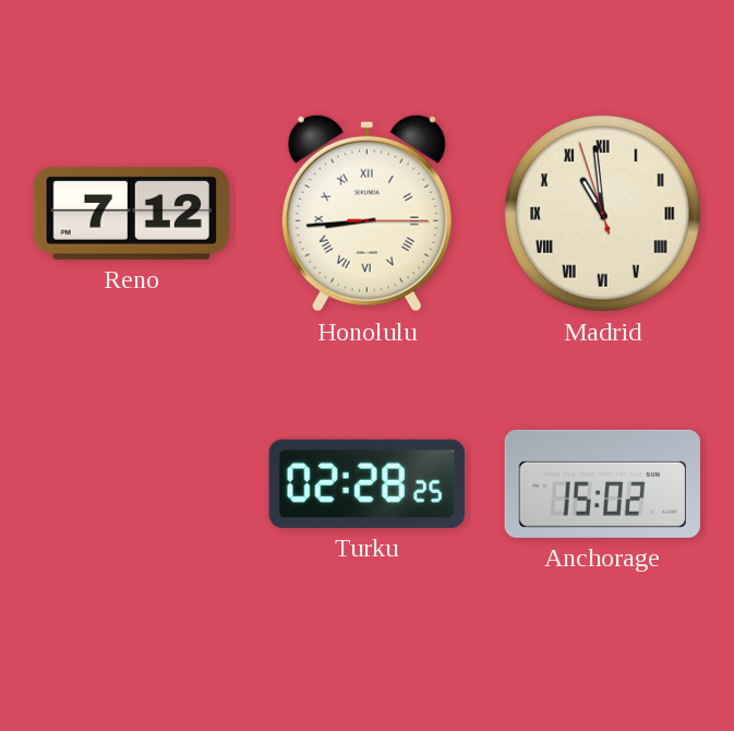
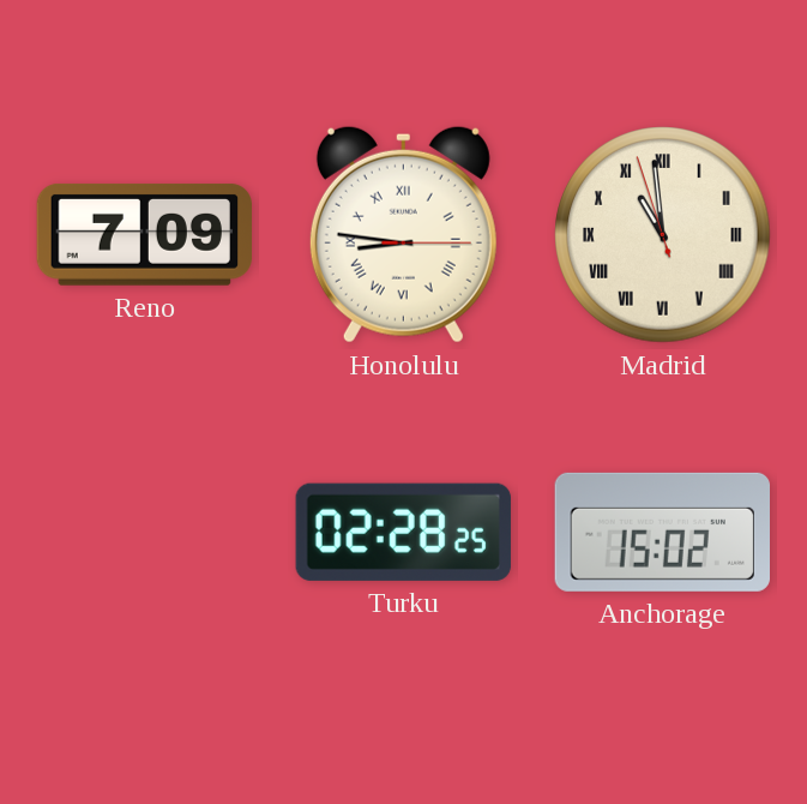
Reno: 7:12 -> 7:09
Honolulu: 8:44 -> 8:46
